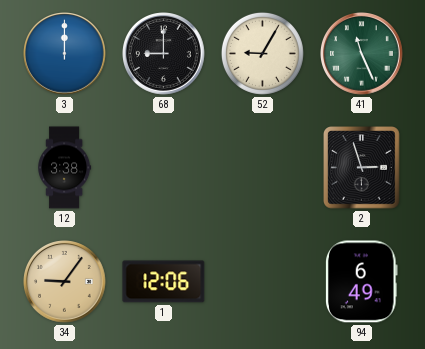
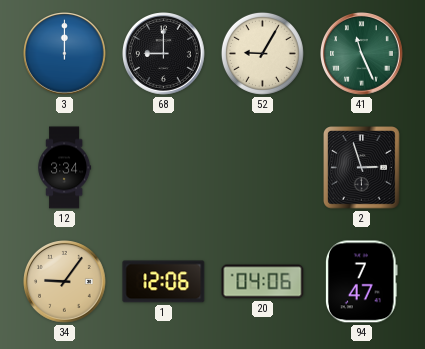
12: 3:38 -> 3:34
20: none -> 04:06
94: 6:49 -> 7:47
